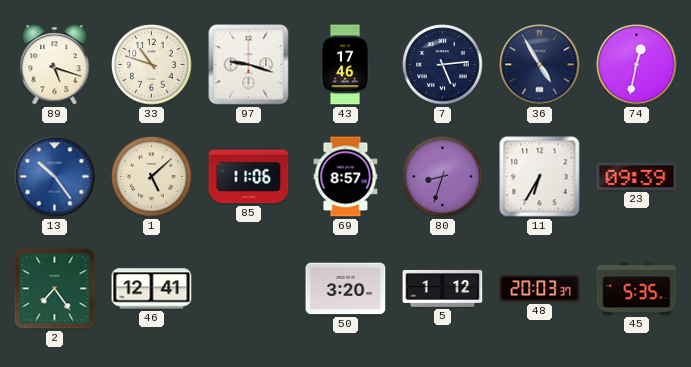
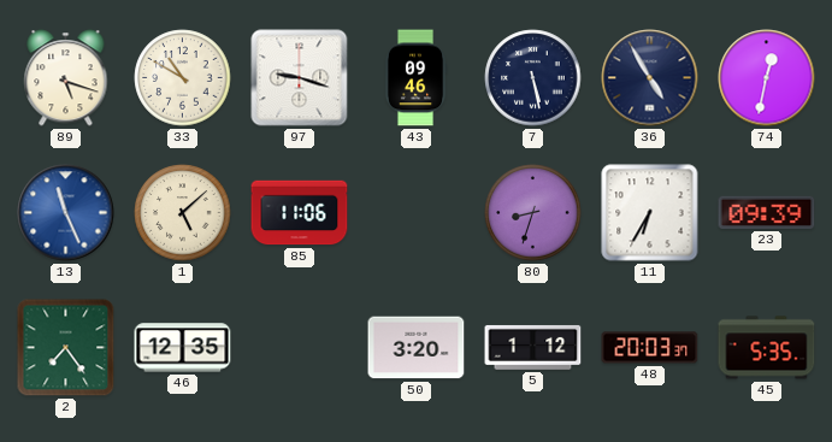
33: 10:48 -> 10:50
43: 17:46 -> 09:46
7: 5:14 -> 5:28
13: 10:24 -> 11:26
69: 8:57 -> none
46: 12:41 -> 12:35
